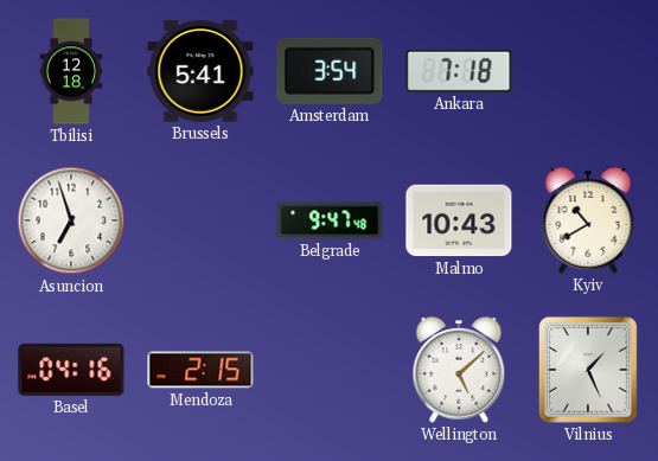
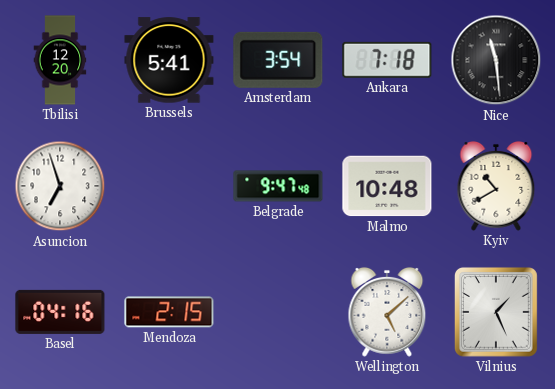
Tbilisi: 12:18 -> 12:20
Nice: none -> 11:29
Malmo: 10:43 -> 10:48
